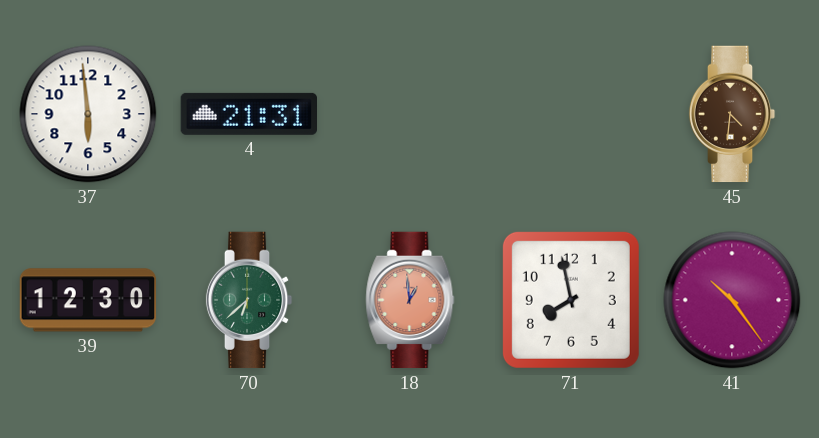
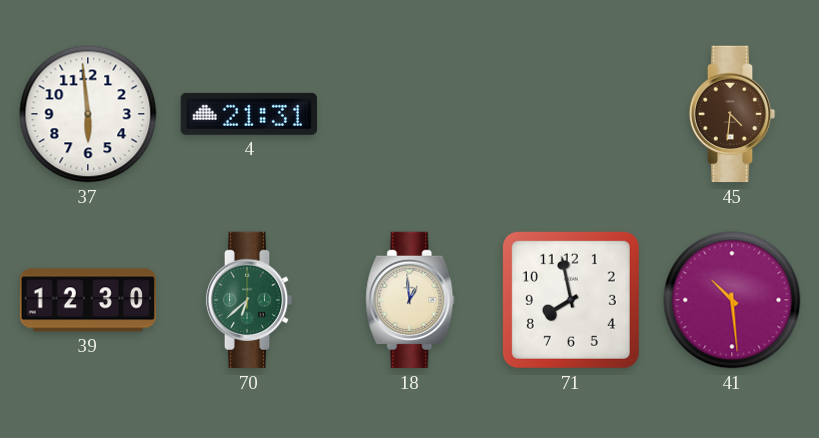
18 dial: salmon -> cream
41: 10:24 -> 10:29
